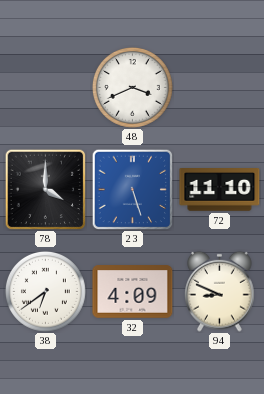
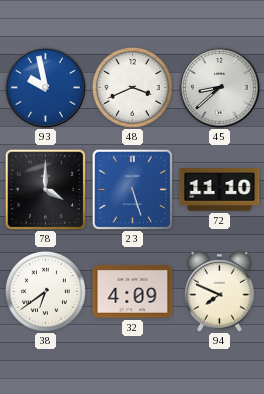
93: none -> 9:58
45: none -> 8:38
94: 8:49 -> 7:49
